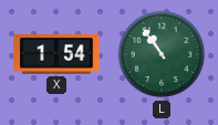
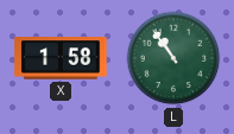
X: 1:54 -> 1:58
